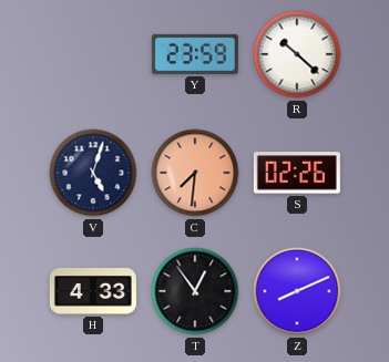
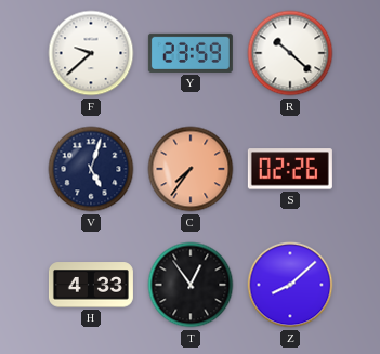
F: none -> 9:38
C: 7:31 -> 7:36
Z: 8:11 -> 8:08
